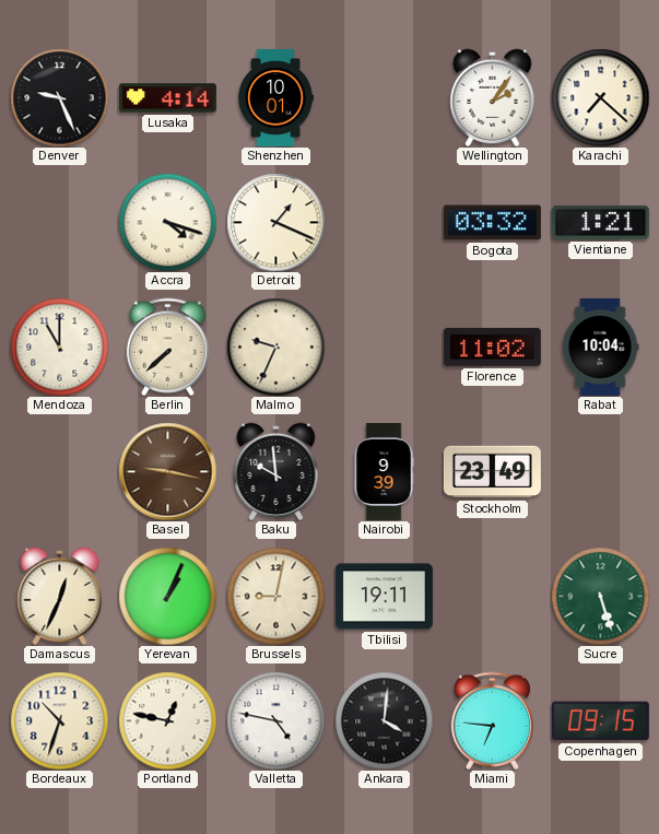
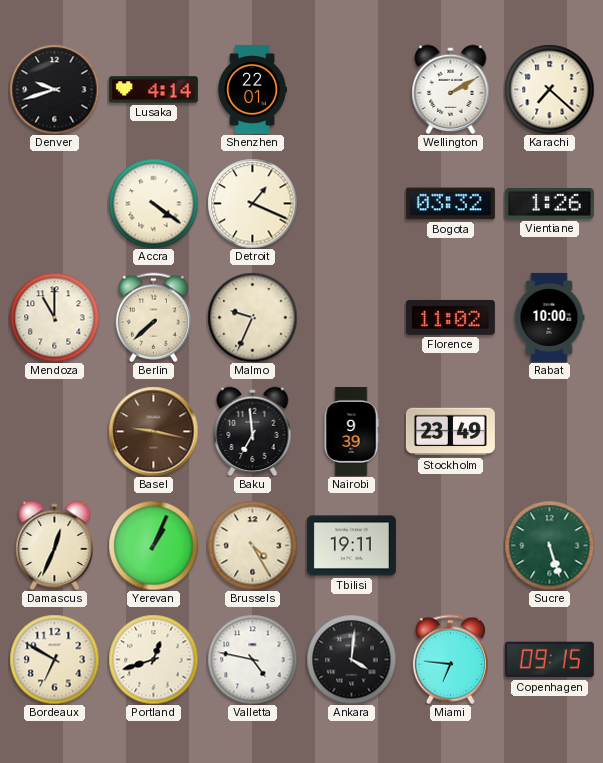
Denver: 9:26 -> 9:42
Shenzhen: 10:01 -> 22:01
Wellington: 2:06 -> 2:10
Accra: 4:18 -> 4:21
Vientiane: 1:21 -> 1:26
Rabat: 10:04 -> 10:00
Baku: 9:59 -> 6:59
Brussels: 9:02 -> 4:25
Bordeaux: 10:33 -> 6:50
Portland: 12:47 -> 12:42
